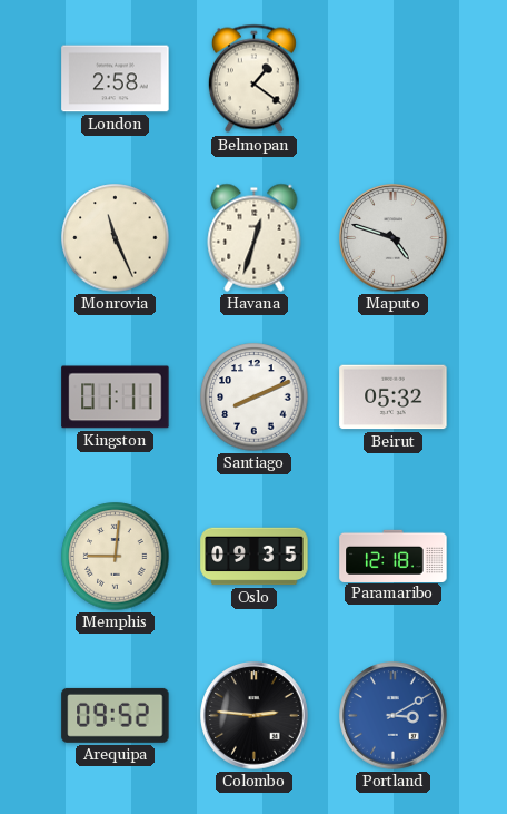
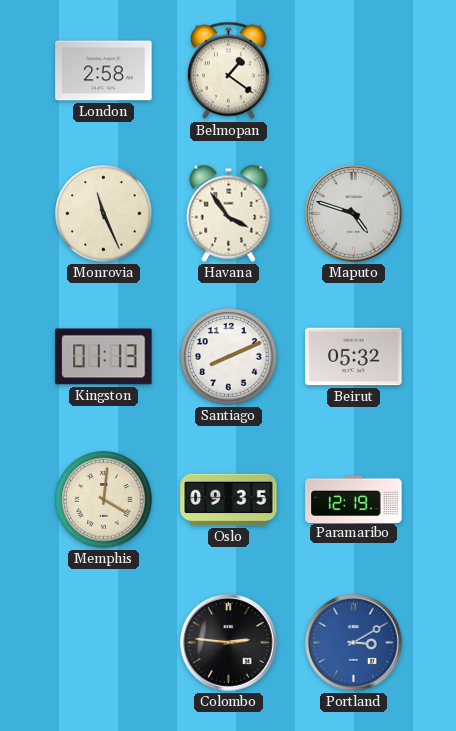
Havana: 12:33 -> 3:54
Kingston: 01:11 -> 01:13
Memphis: 9:01 -> 4:01
Paramaribo: 12:18 -> 12:19
Arequipa: 09:52 -> none
